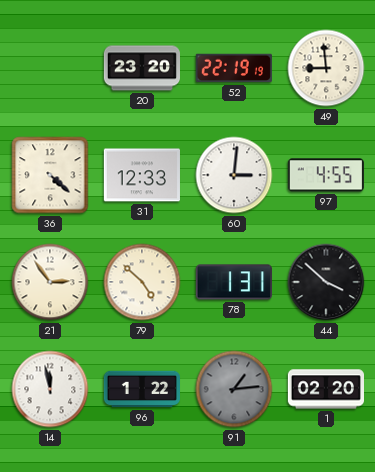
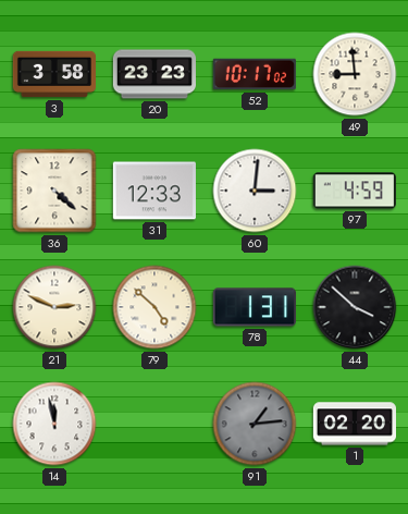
3: none -> 3:58
20: 23:20 -> 23:23
52: 22:19 -> 10:17
97: 4:55 -> 4:59
21: 2:54 -> 2:49
96: 1:22 -> none
